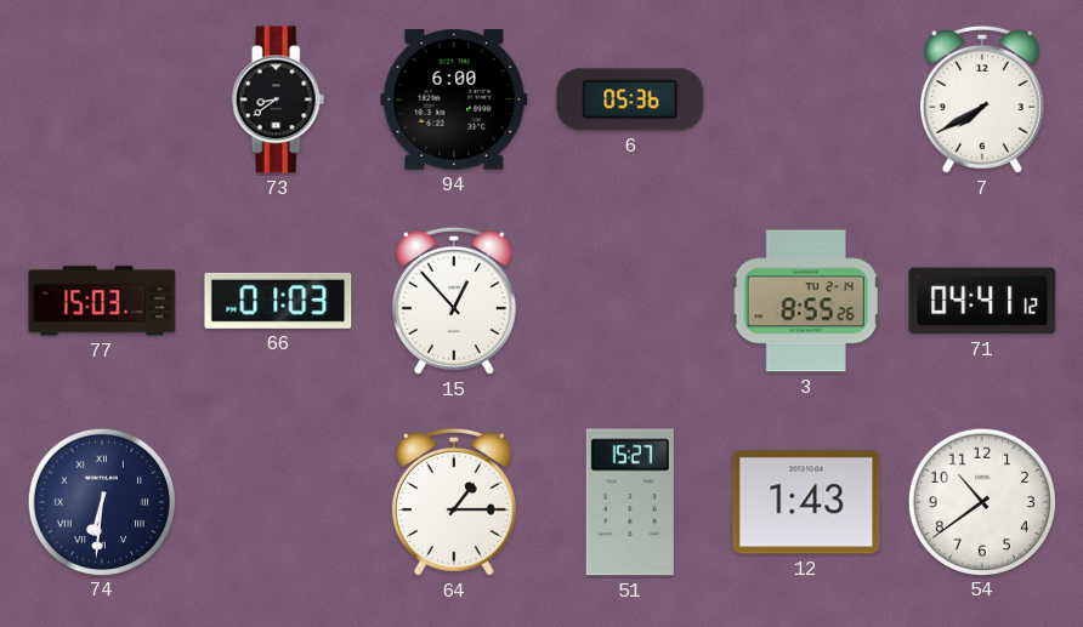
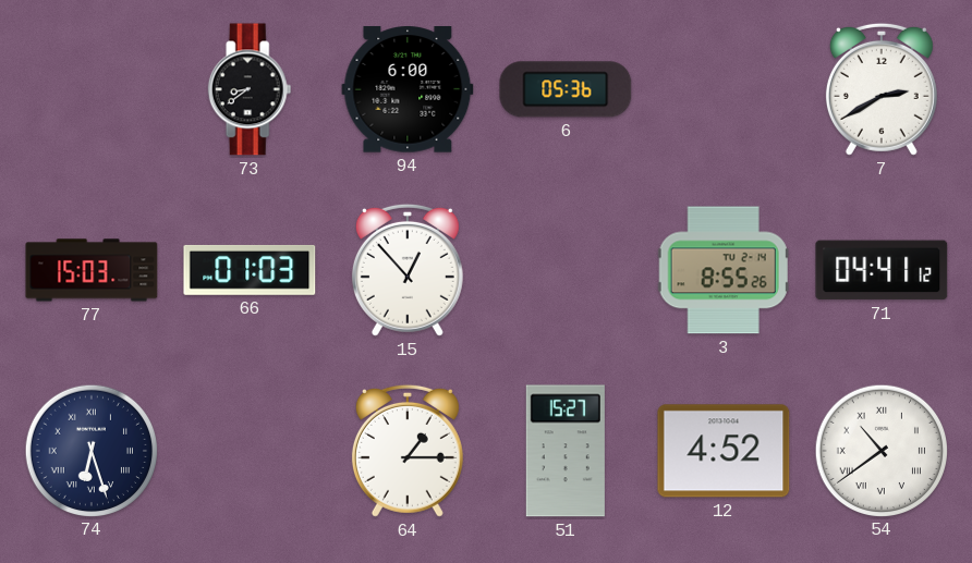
7: 7:40 -> 2:40
74: 6:31 -> 6:27
12: 1:43 -> 4:52
54 numerals: Arabic -> Roman
